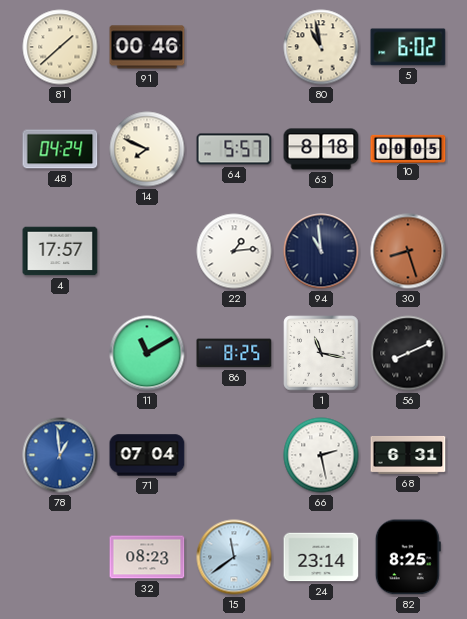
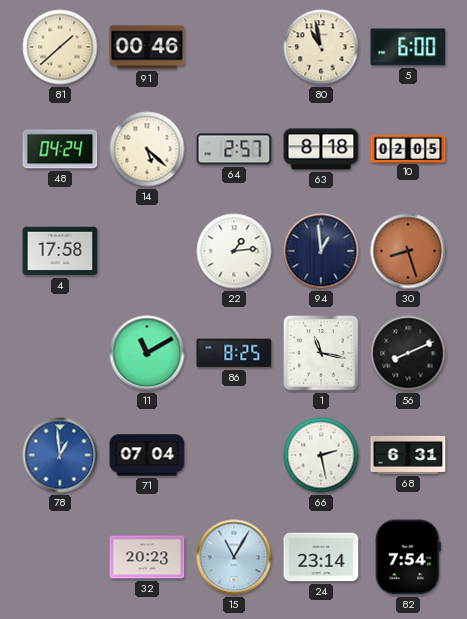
5: 6:02 -> 6:00
14: 7:49 -> 5:22
64: 5:57 -> 2:57
10: 00:05 -> 02:05
4: 17:57 -> 17:58
94: 10:59 -> 12:59
32: 08:23 -> 20:23
15: 11:39 -> 11:05
82: 8:25 -> 7:54
